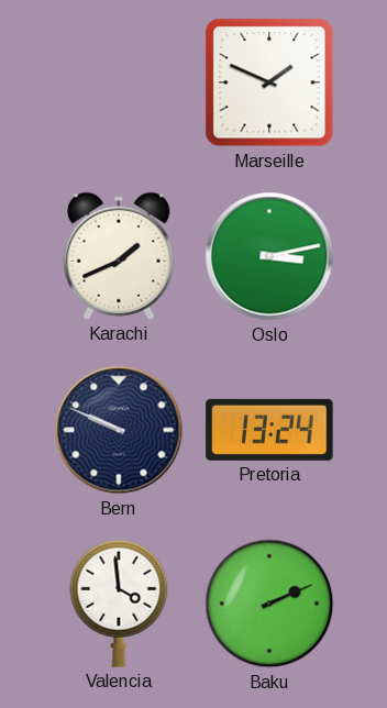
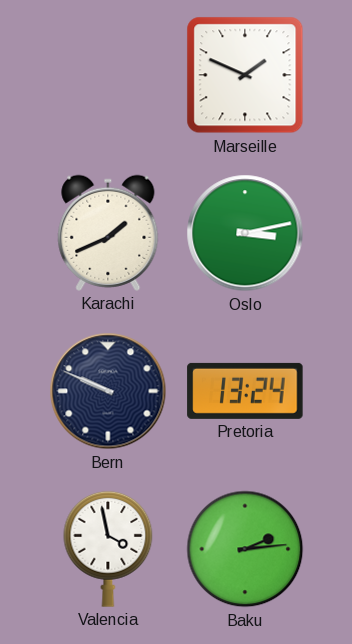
Valencia: 3:59 -> 3:58
Baku: 2:11 -> 2:14
